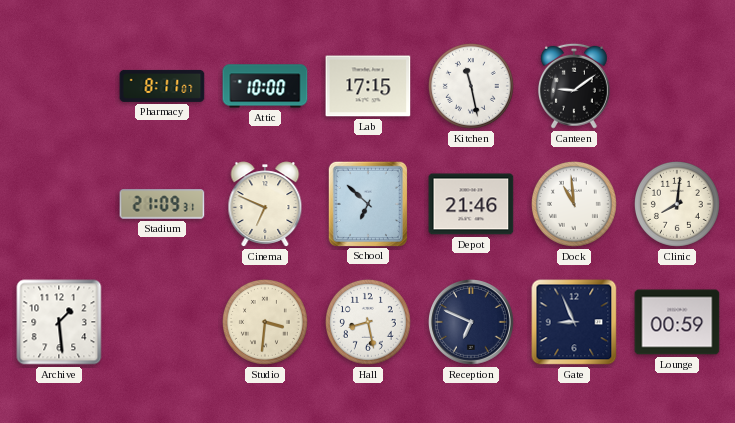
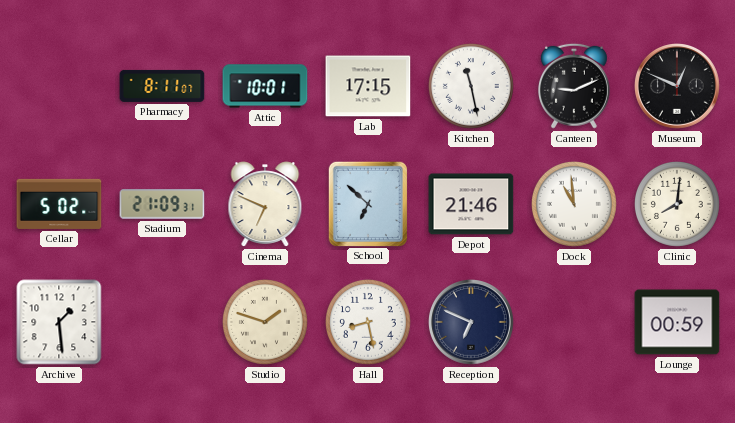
Attic: 10:00 -> 10:01
Canteen: 9:09 -> 9:11
Museum: none -> 12:49
Cellar: none -> 5:02
Studio: 3:31 -> 1:48
Gate: 8:56 -> none
